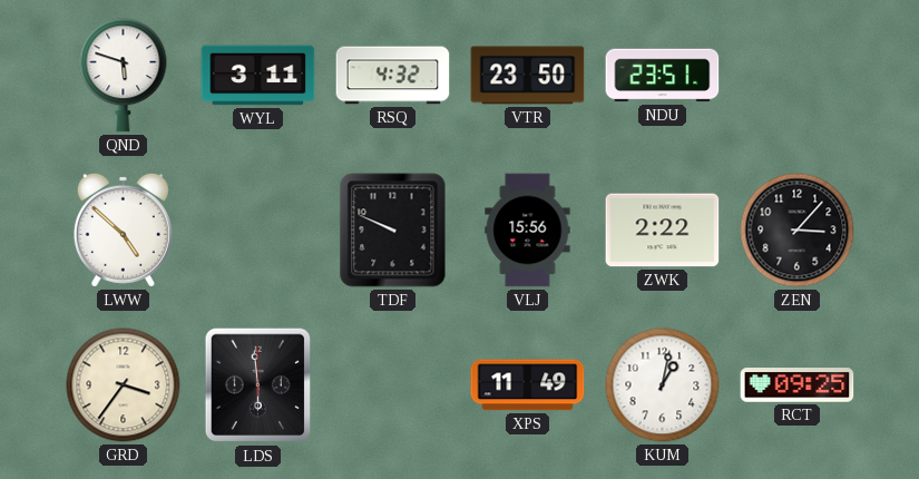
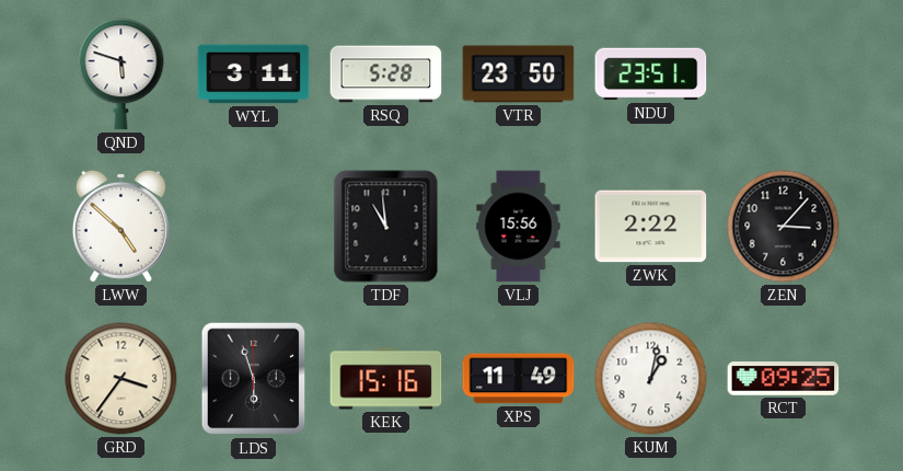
RSQ: 4:32 -> 5:28
TDF: 9:49 -> 10:59
LDS: 5:59 -> 5:57
KEK: none -> 15:16
